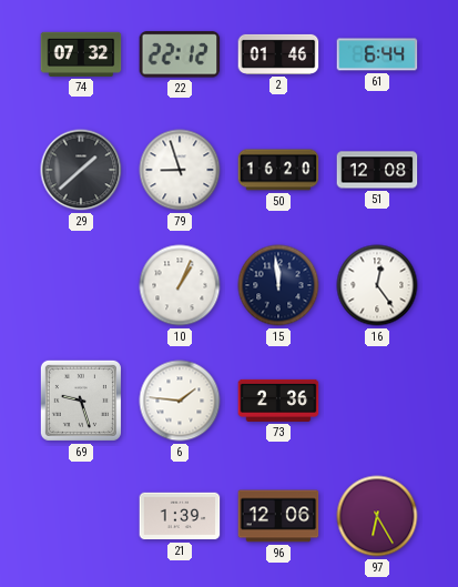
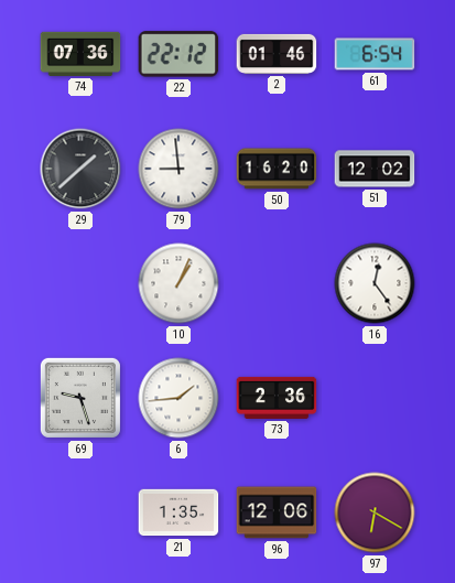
74: 07:32 -> 07:36
61: 6:44 -> 6:54
79: 8:57 -> 8:59
51: 12:08 -> 12:02
15: 11:59 -> none
6: 1:46 -> 1:44
21: 1:39 -> 1:35
97: 6:25 -> 6:20
